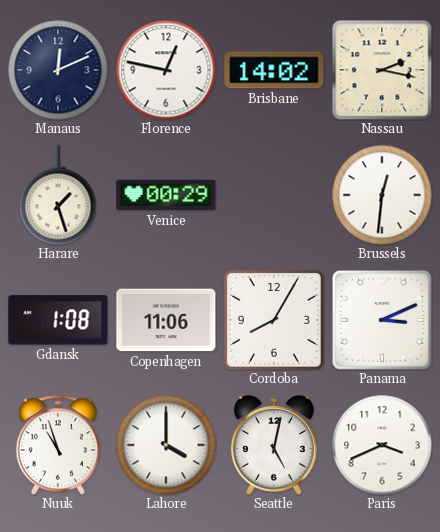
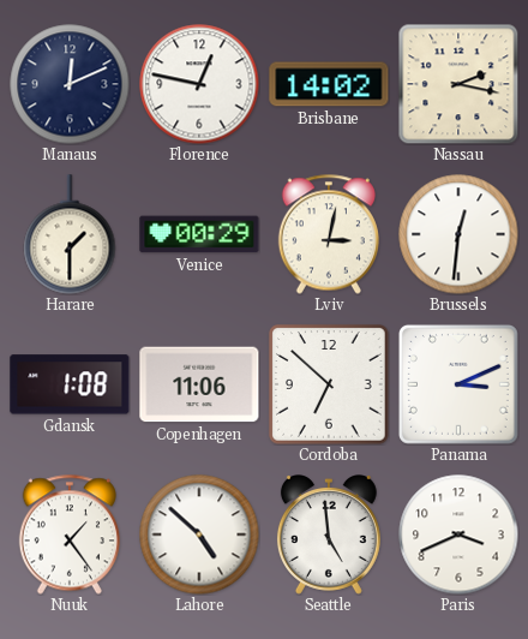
Harare: 1:27 -> 1:30
Lviv: none -> 3:02
Cordoba: 8:05 -> 6:52
Nuuk: 10:57 -> 1:24
Lahore: 4:00 -> 4:52
Seattle: 5:02 -> 4:59
